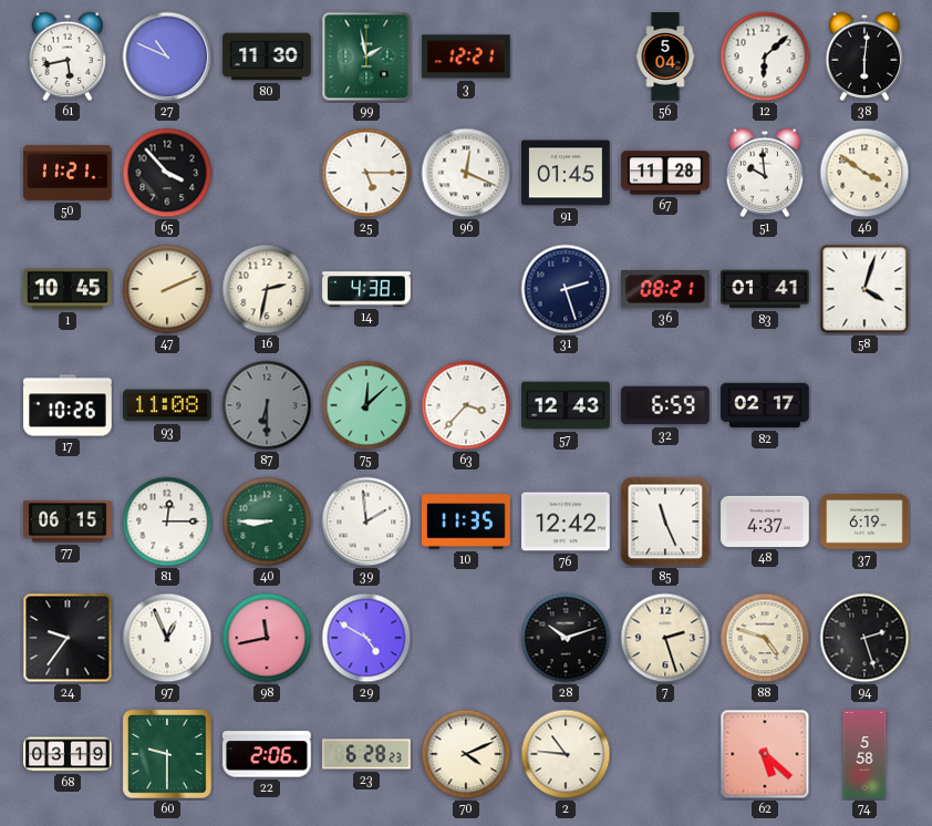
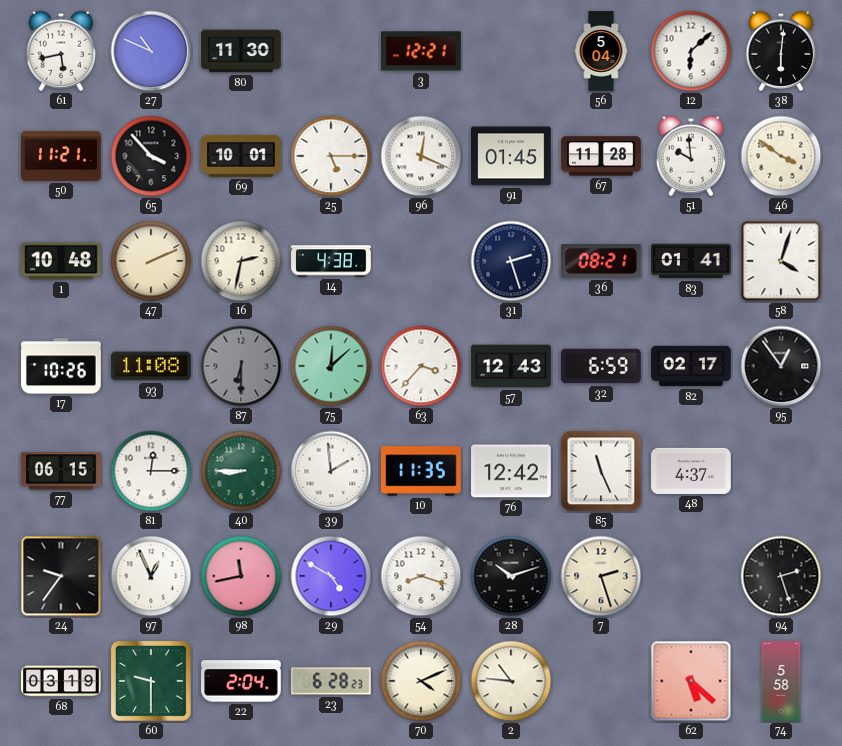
99: 1:58 -> none
69: none -> 10:01
1: 10:45 -> 10:48
95: none -> 12:54
37: 6:19 -> none
54: none -> 8:18
88: 4:48 -> none
22: 2:06 -> 2:04
